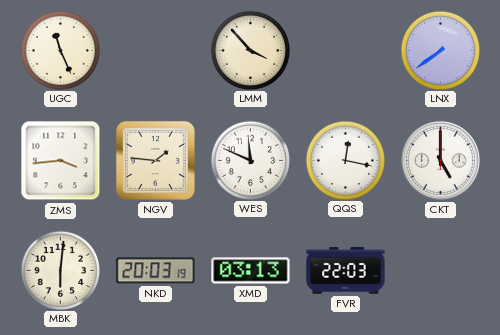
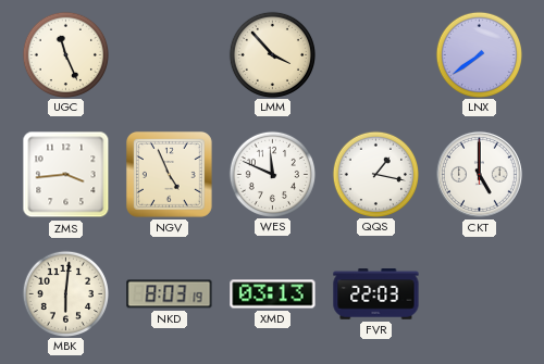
NGV: 1:46 -> 4:56
QQS: 12:17 -> 1:17
NKD: 20:03 -> 8:03
